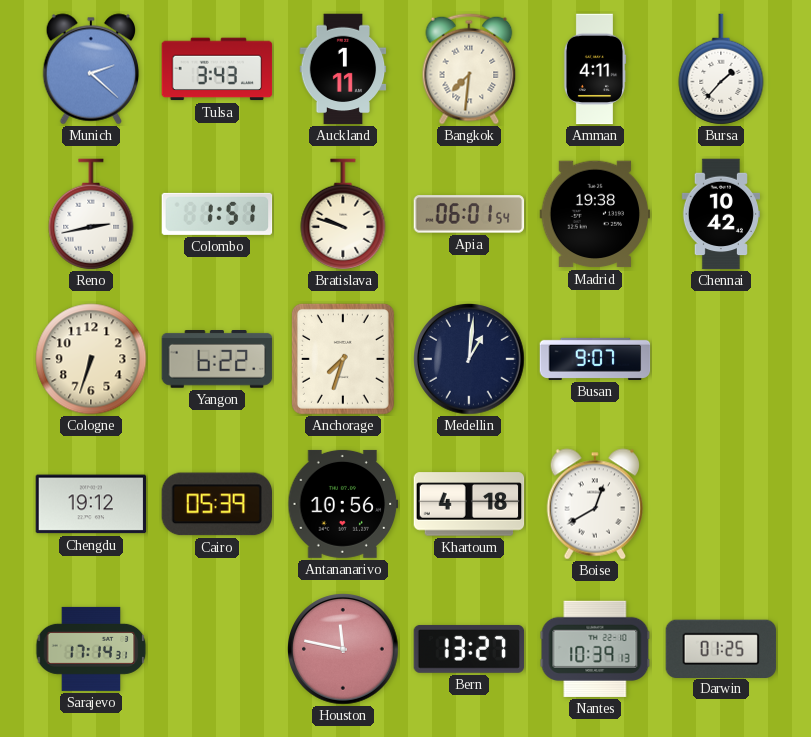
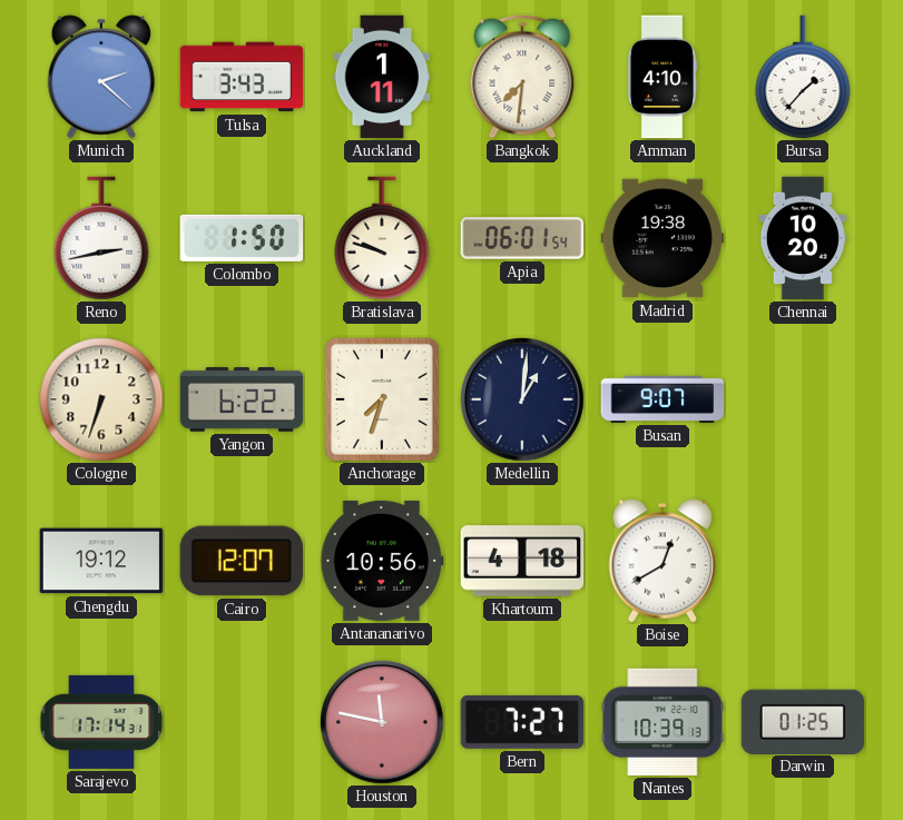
Amman: 4:11 -> 4:10
Colombo: 1:51 -> 1:50
Chennai: 10:42 -> 10:20
Cairo: 05:39 -> 12:07
Bern: 13:27 -> 7:27
